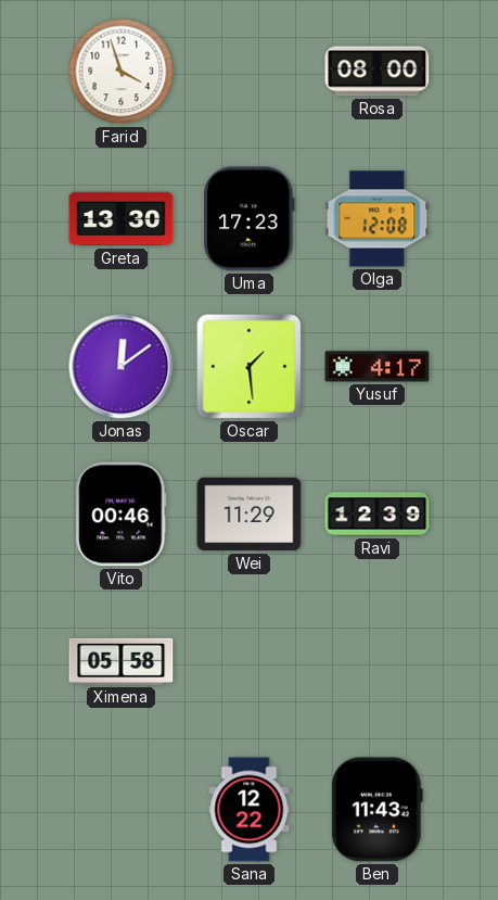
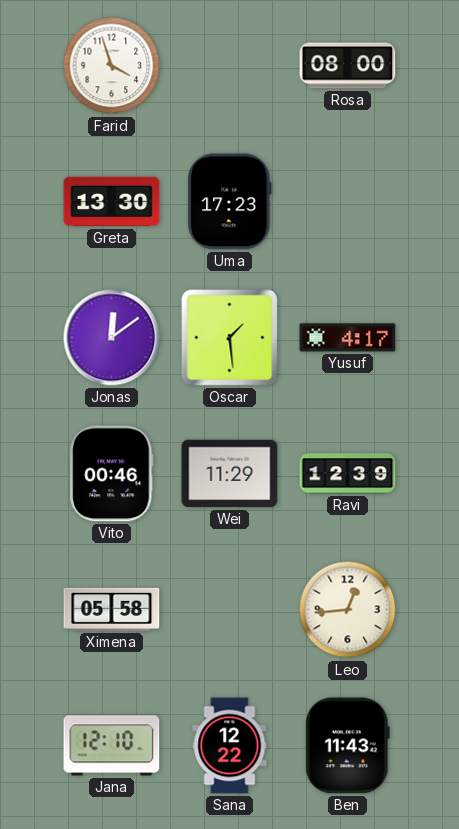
Olga: 12:08 -> none
Leo: none -> 12:44
Jana: none -> 12:10
